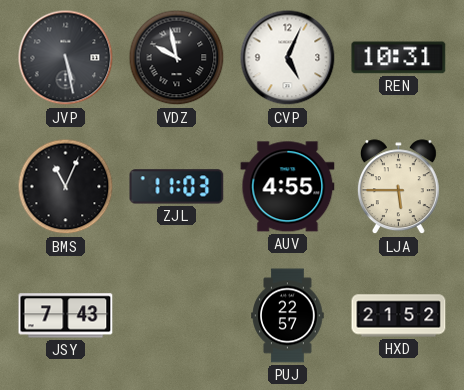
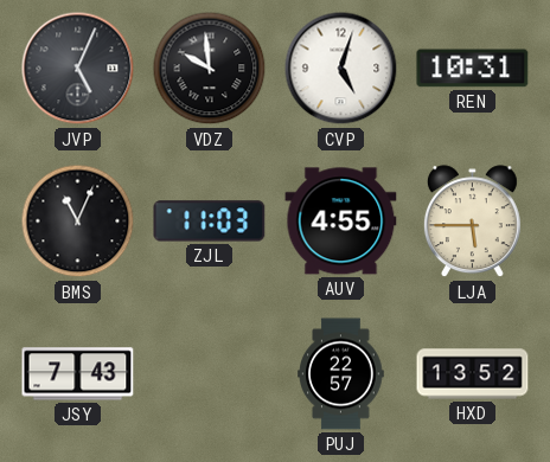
JVP: 5:28 -> 5:04
VDZ: 9:58 -> 9:59
CVP: 5:04 -> 5:03
HXD: 21:52 -> 13:52
